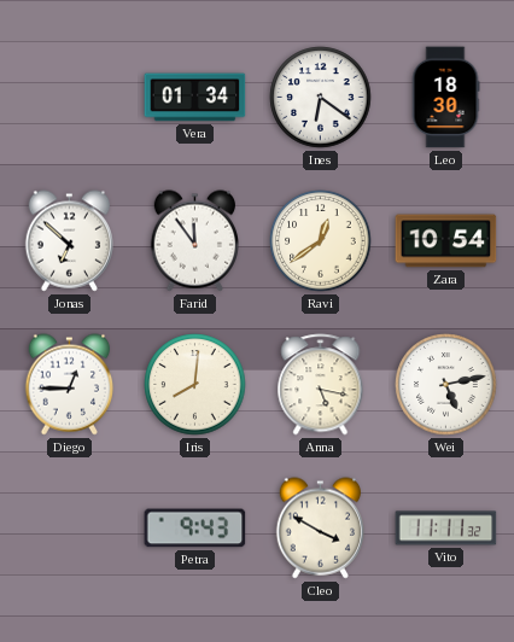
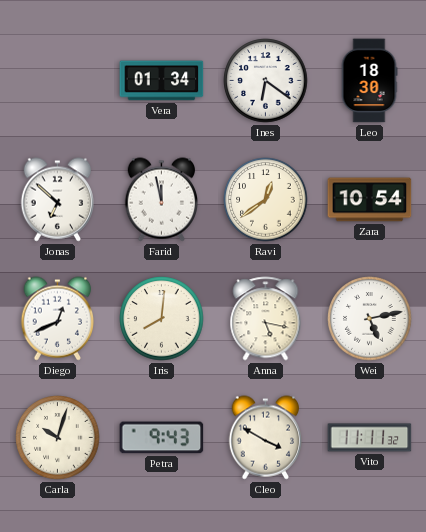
Farid: 11:54 -> 11:58
Diego: 12:45 -> 12:41
Carla: none -> 10:03
